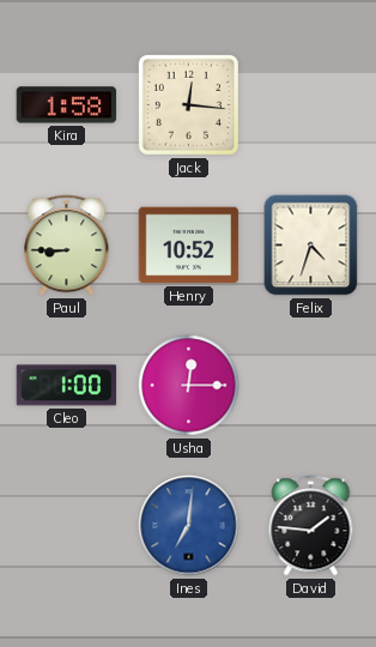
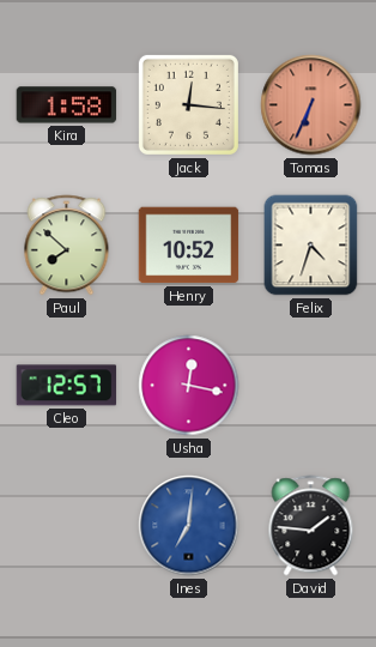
Tomas: none -> 6:34
Paul: 8:45 -> 7:52
Cleo: 1:00 -> 12:57
Usha: 12:15 -> 12:17
